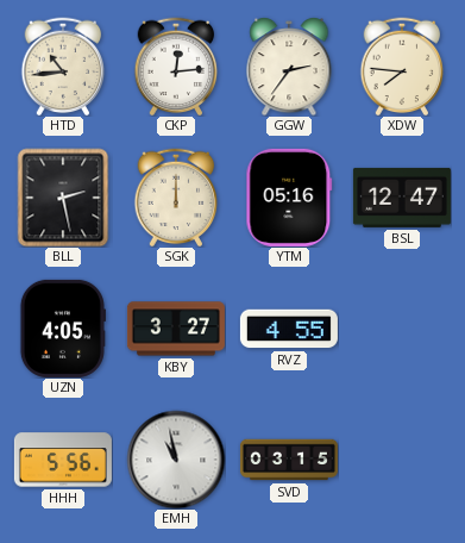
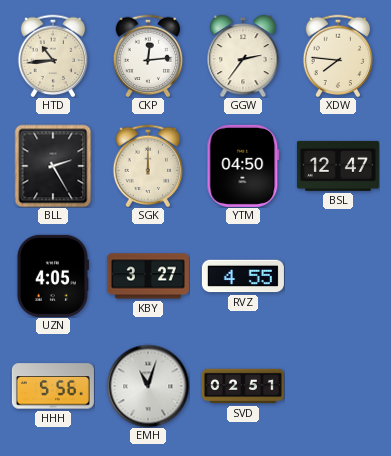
BLL: 2:28 -> 2:25
YTM: 05:16 -> 04:50
EMH: 10:58 -> 11:03
SVD: 03:15 -> 02:51
